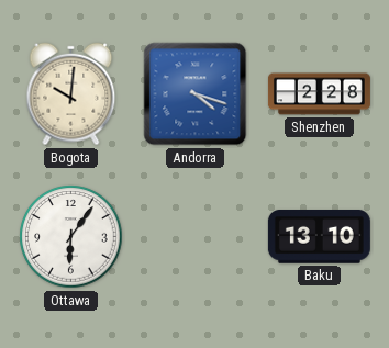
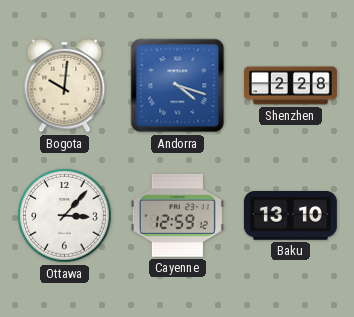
Ottawa: 6:06 -> 3:07
Cayenne: none -> 12:59
